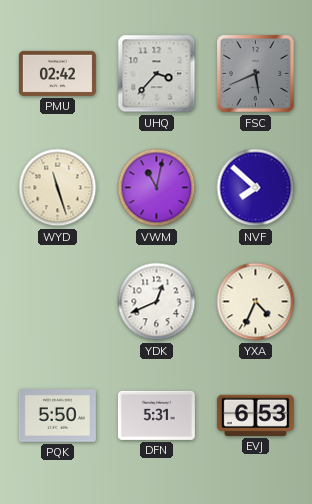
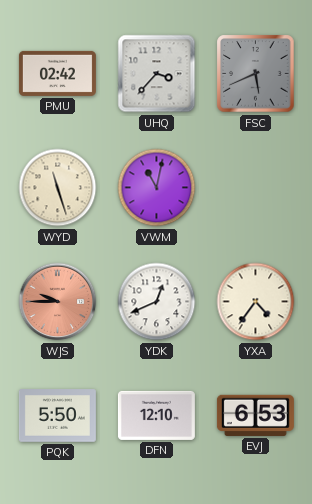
NVF: 7:52 -> none
WJS: none -> 9:45
YXA: 4:34 -> 4:36
DFN: 5:31 -> 12:10
